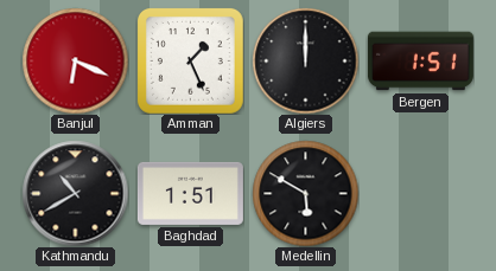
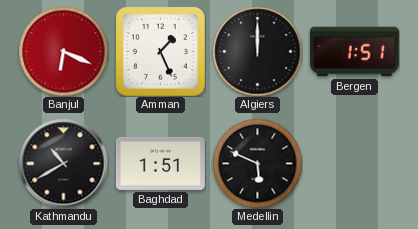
Medellin: 5:50 -> 5:49
